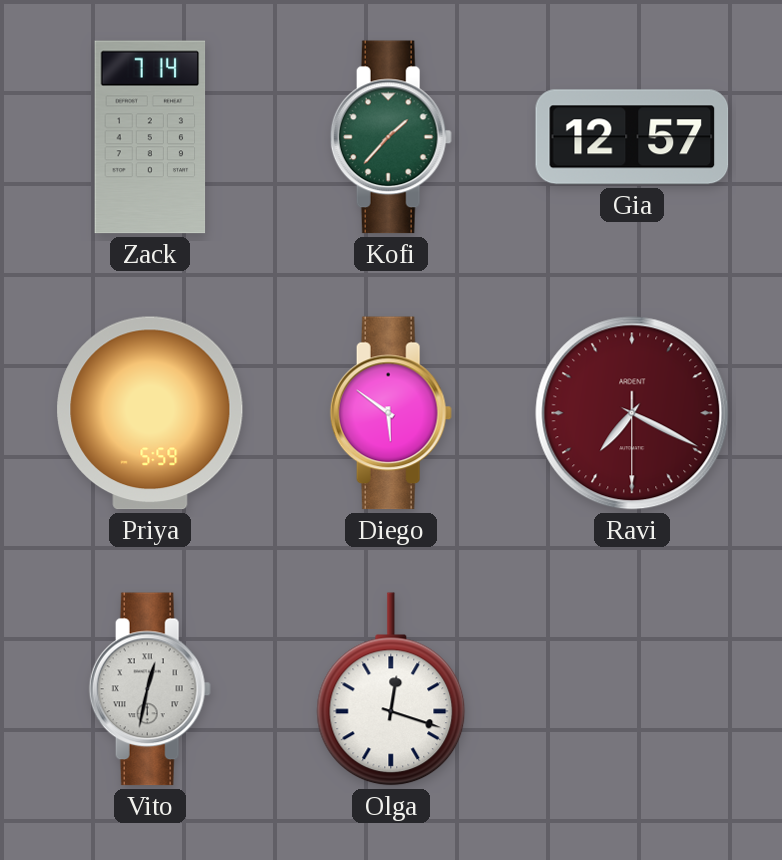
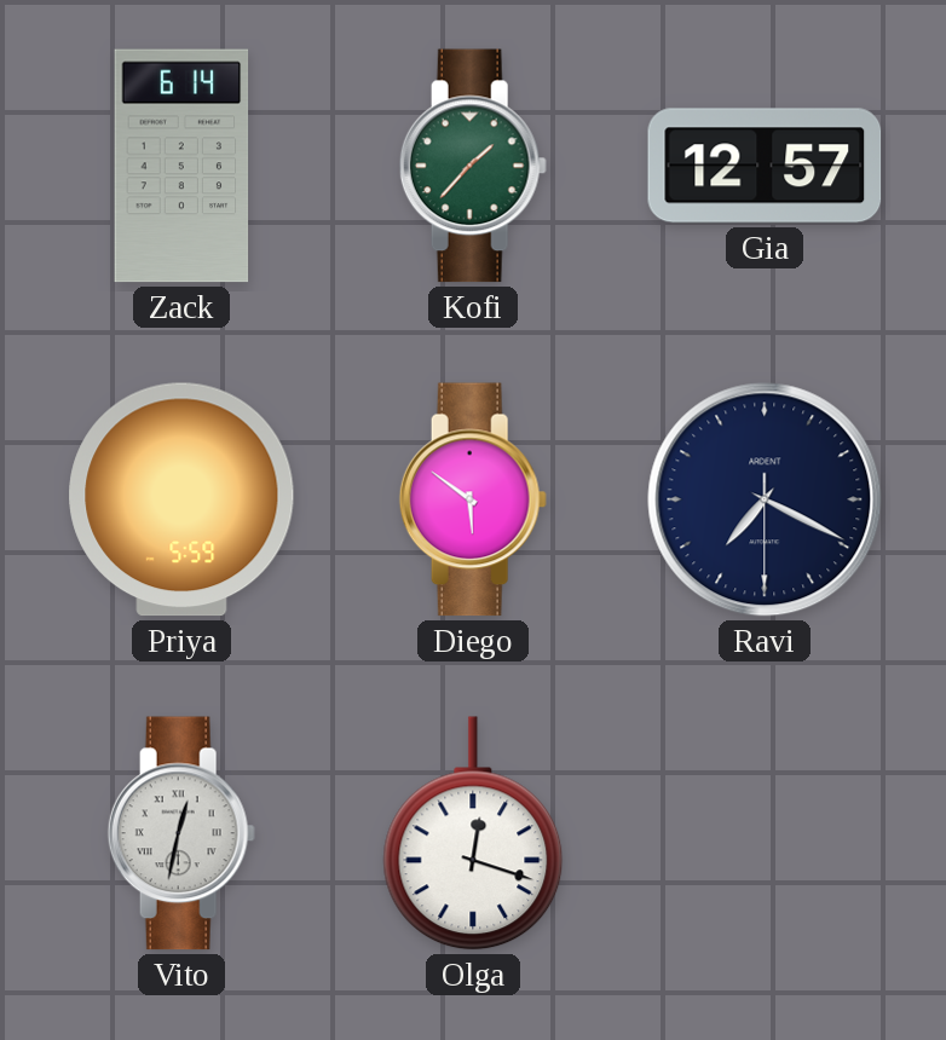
Zack: 7:14 -> 6:14
Ravi dial: burgundy -> navy
